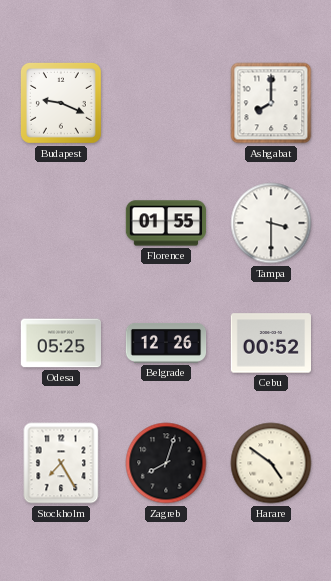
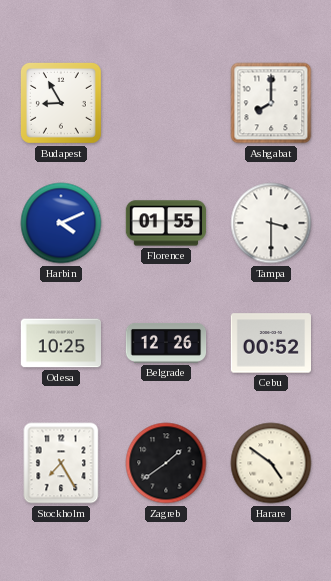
Budapest: 9:19 -> 8:55
Harbin: none -> 4:11
Odesa: 05:25 -> 10:25
Zagreb: 8:03 -> 1:39
